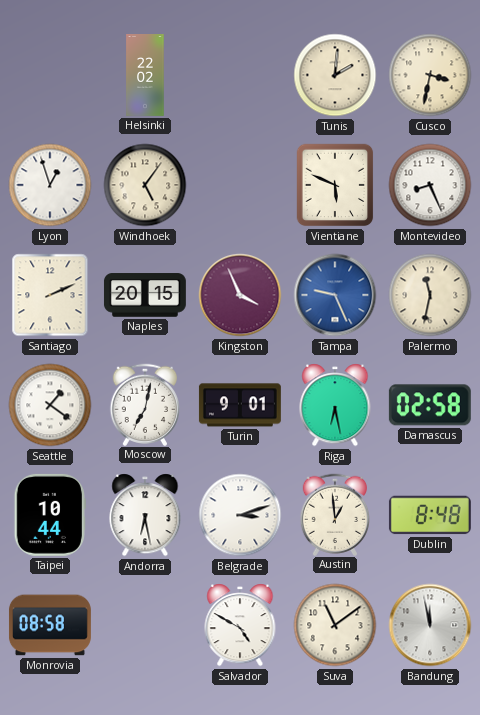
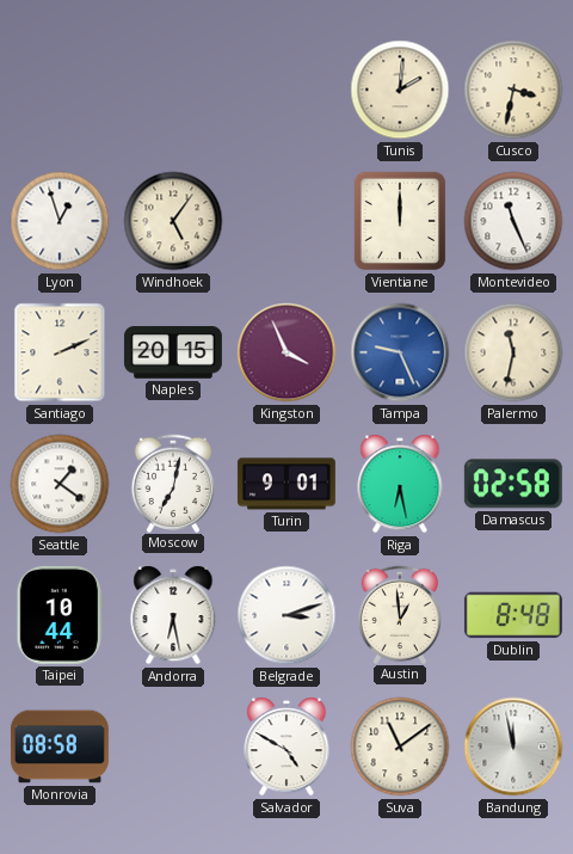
Helsinki: 22:02 -> none
Vientiane: 5:49 -> 12:00
Montevideo: 8:26 -> 11:26
